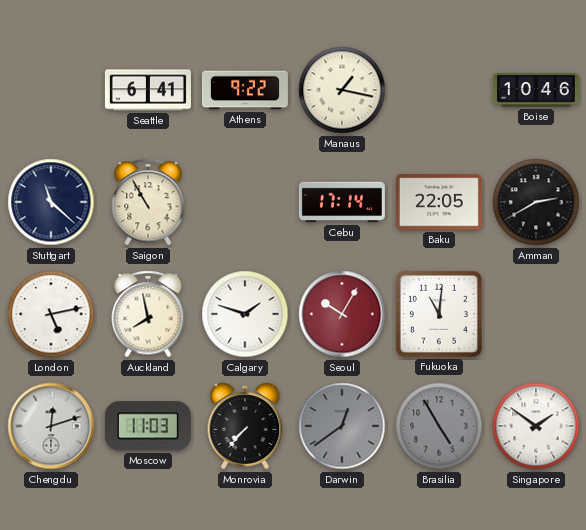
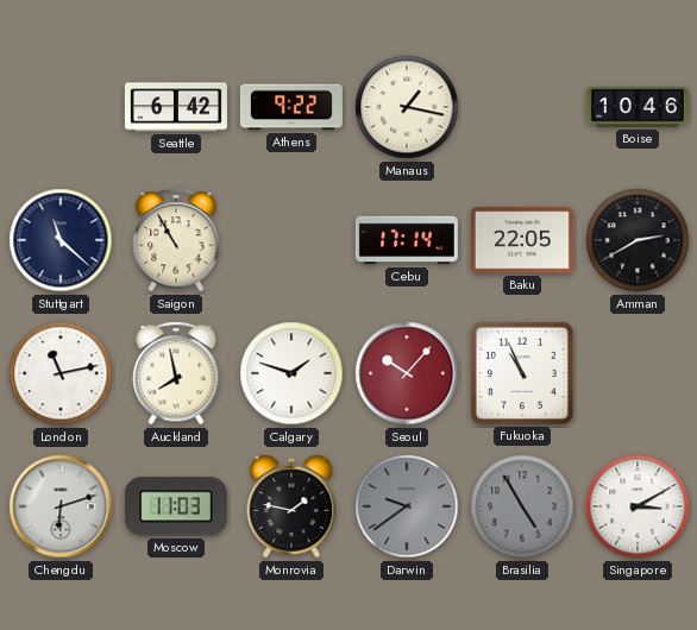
Seattle: 6:41 -> 6:42
London: 5:13 -> 11:13
Seoul: 10:05 -> 10:07
Fukuoka: 11:01 -> 10:56
Chengdu: 12:12 -> 6:12
Monrovia: 7:37 -> 1:47
Darwin: 12:39 -> 9:39
Singapore: 1:51 -> 3:10
